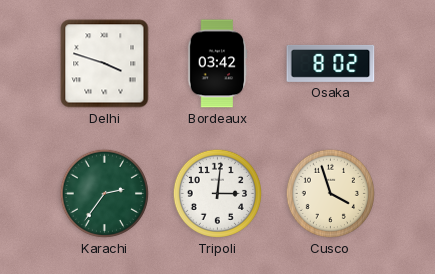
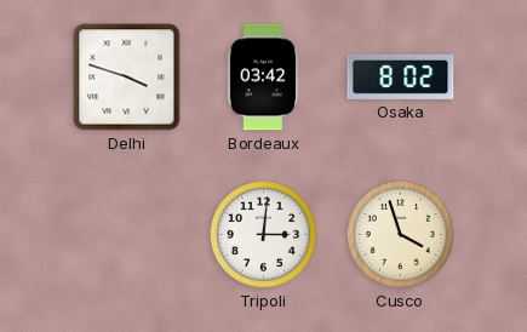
Karachi: 2:36 -> none
